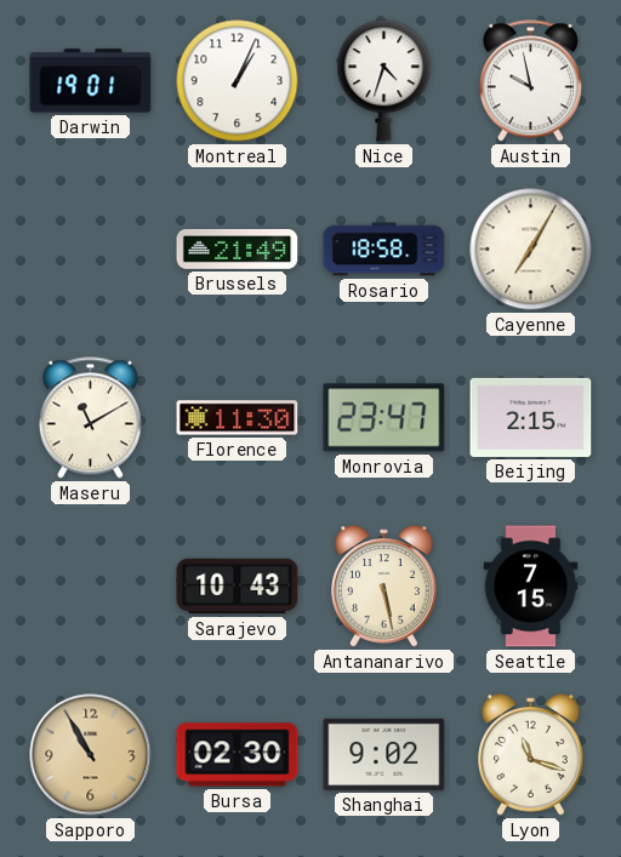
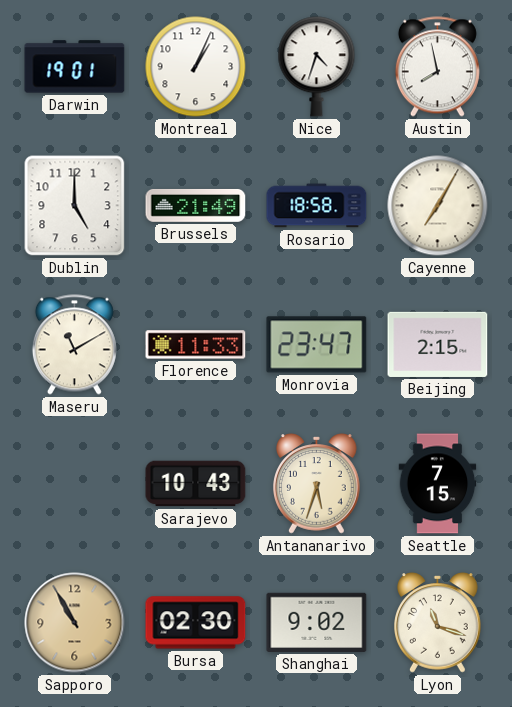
Austin: 9:58 -> 7:58
Dublin: none -> 5:00
Florence: 11:30 -> 11:33
Antananarivo: 5:28 -> 5:33
